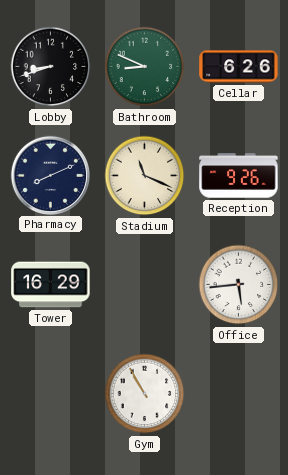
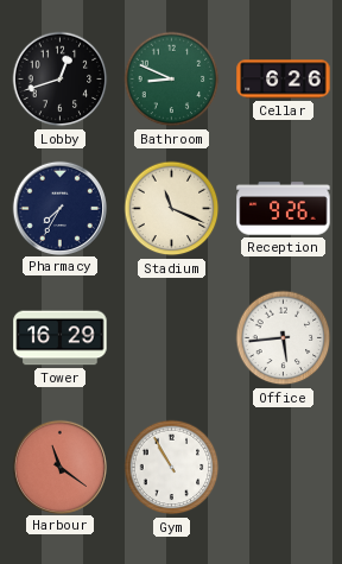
Lobby: 8:42 -> 12:42
Pharmacy: 8:11 -> 7:35
Harbour: none -> 11:21
